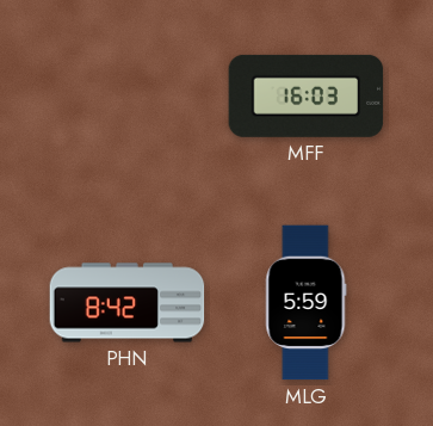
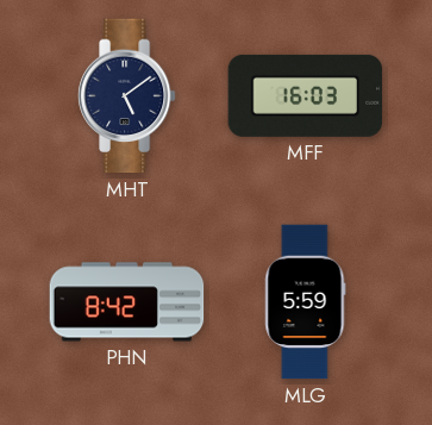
MHT: none -> 5:09
